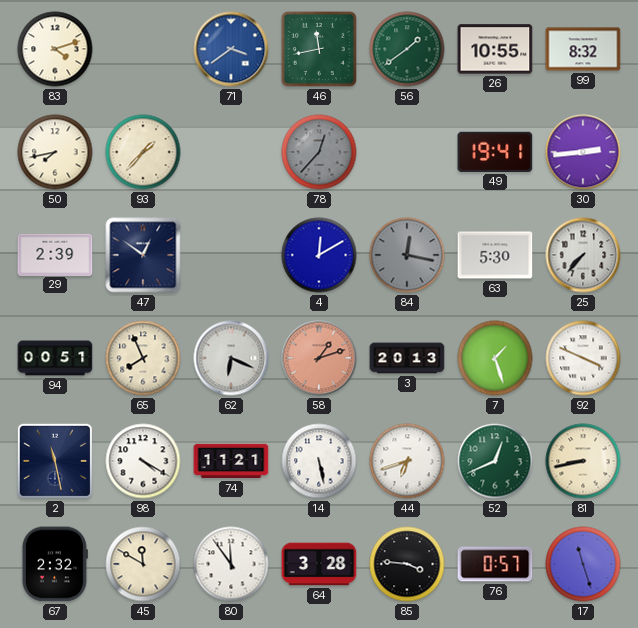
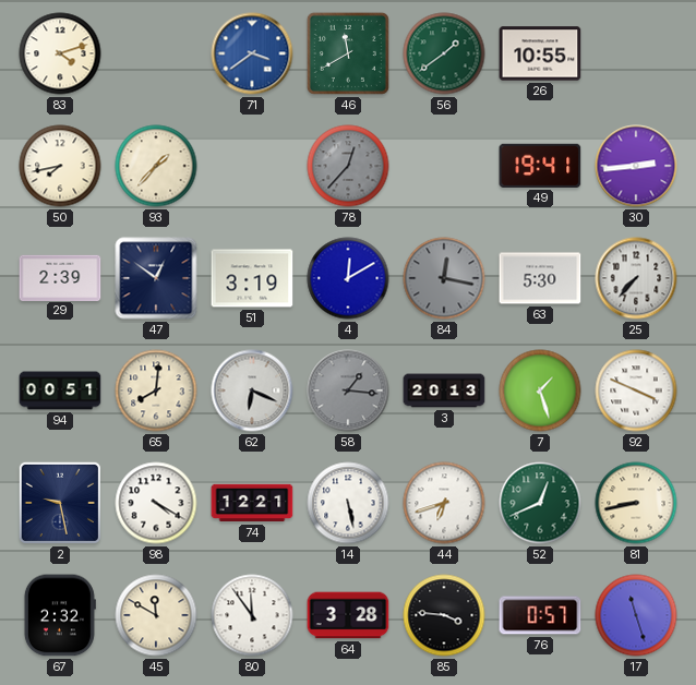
46: 11:43 -> 11:40
99: 8:32 -> none
51: none -> 3:19
65: 7:56 -> 8:01
58: 1:12 -> 1:16
58 dial: salmon -> grey
2: 11:28 -> 9:28
74: 11:21 -> 12:21
